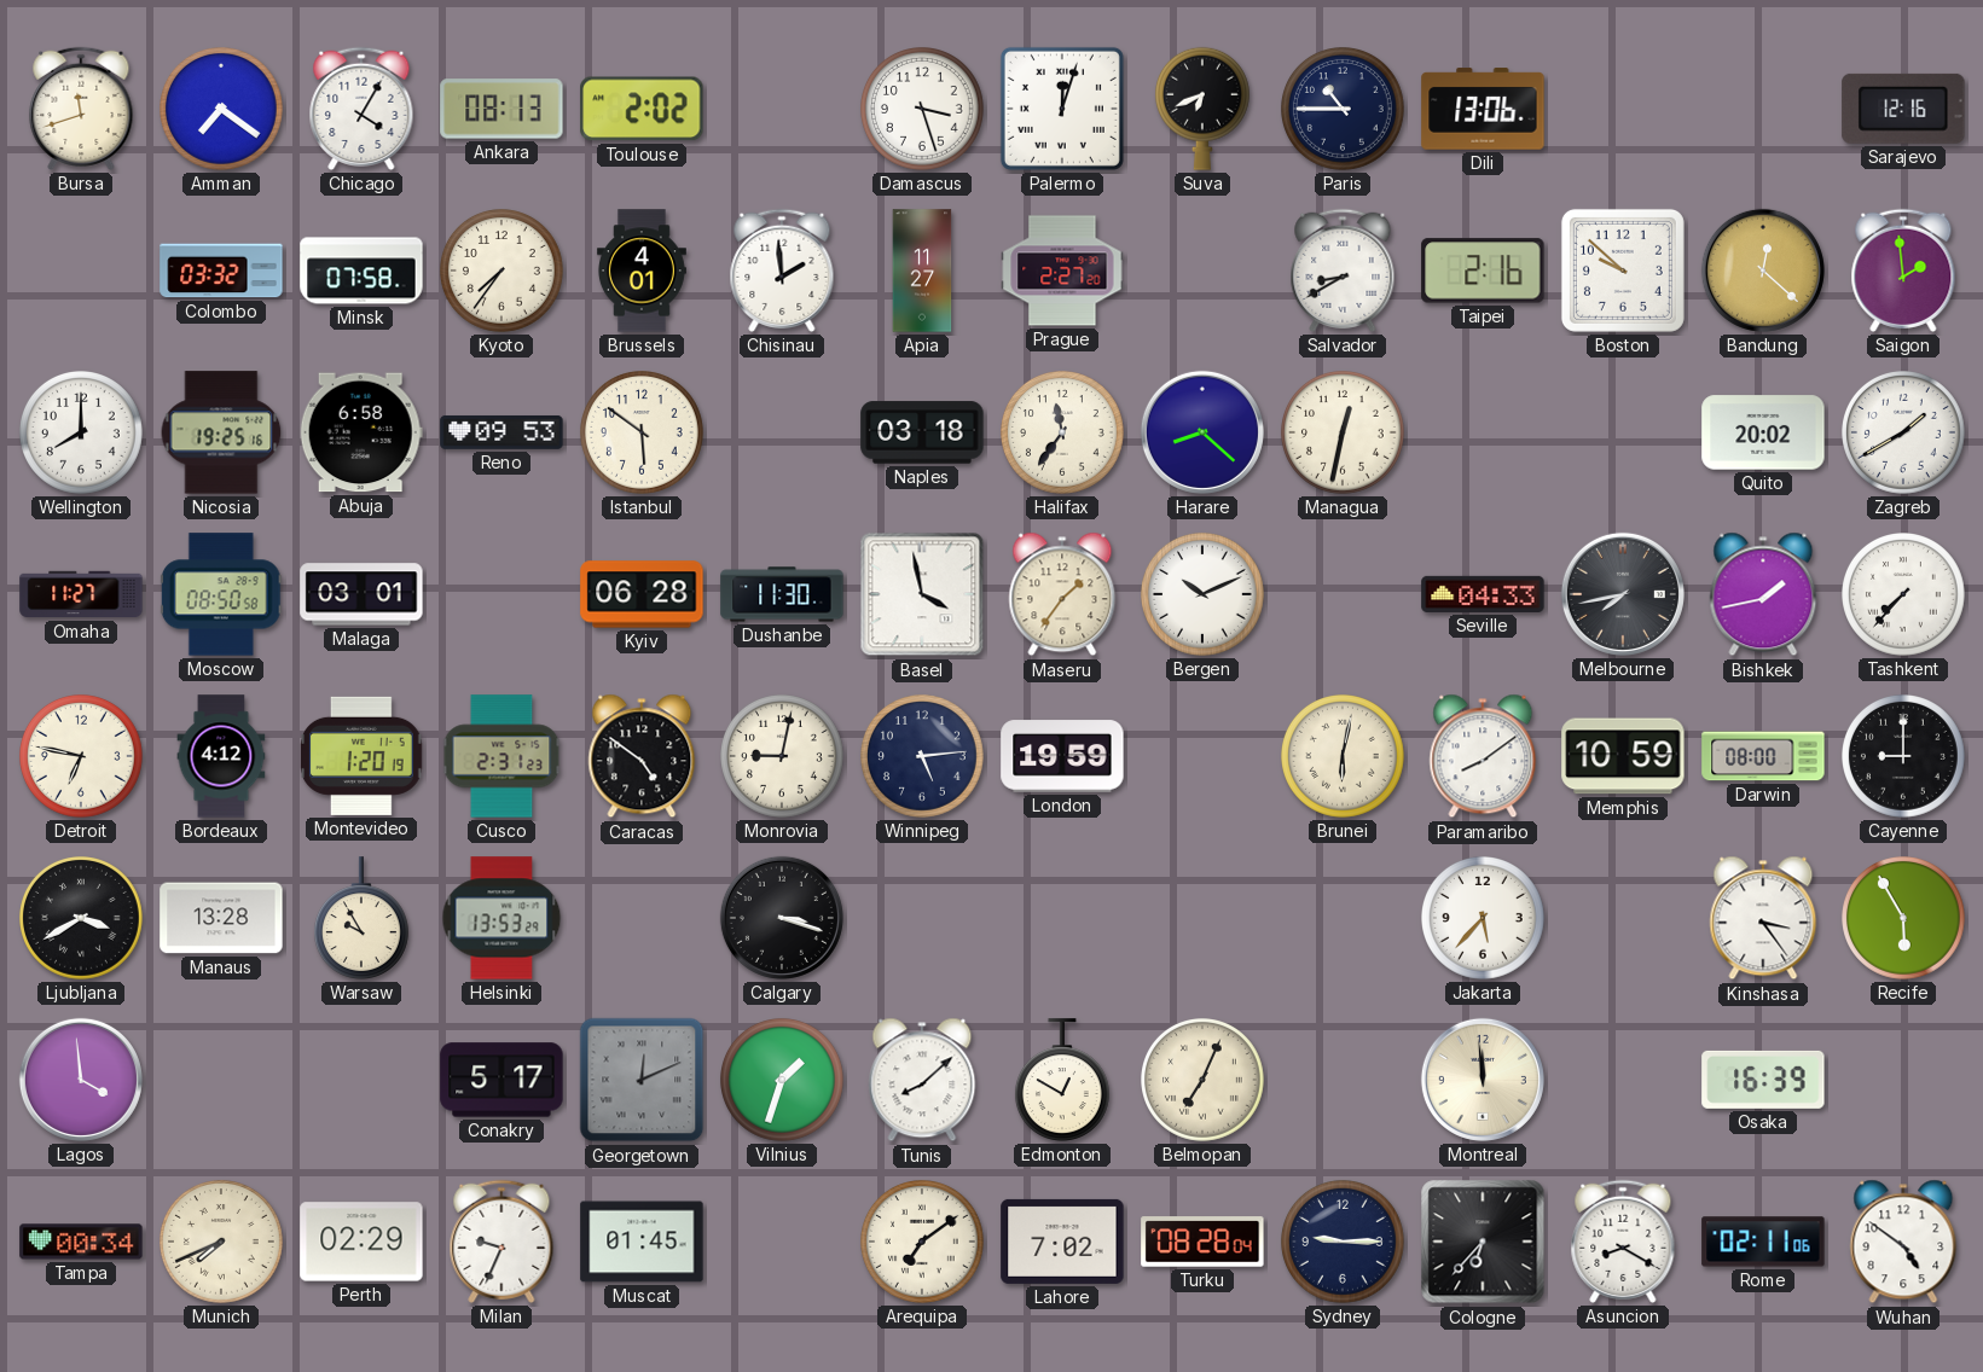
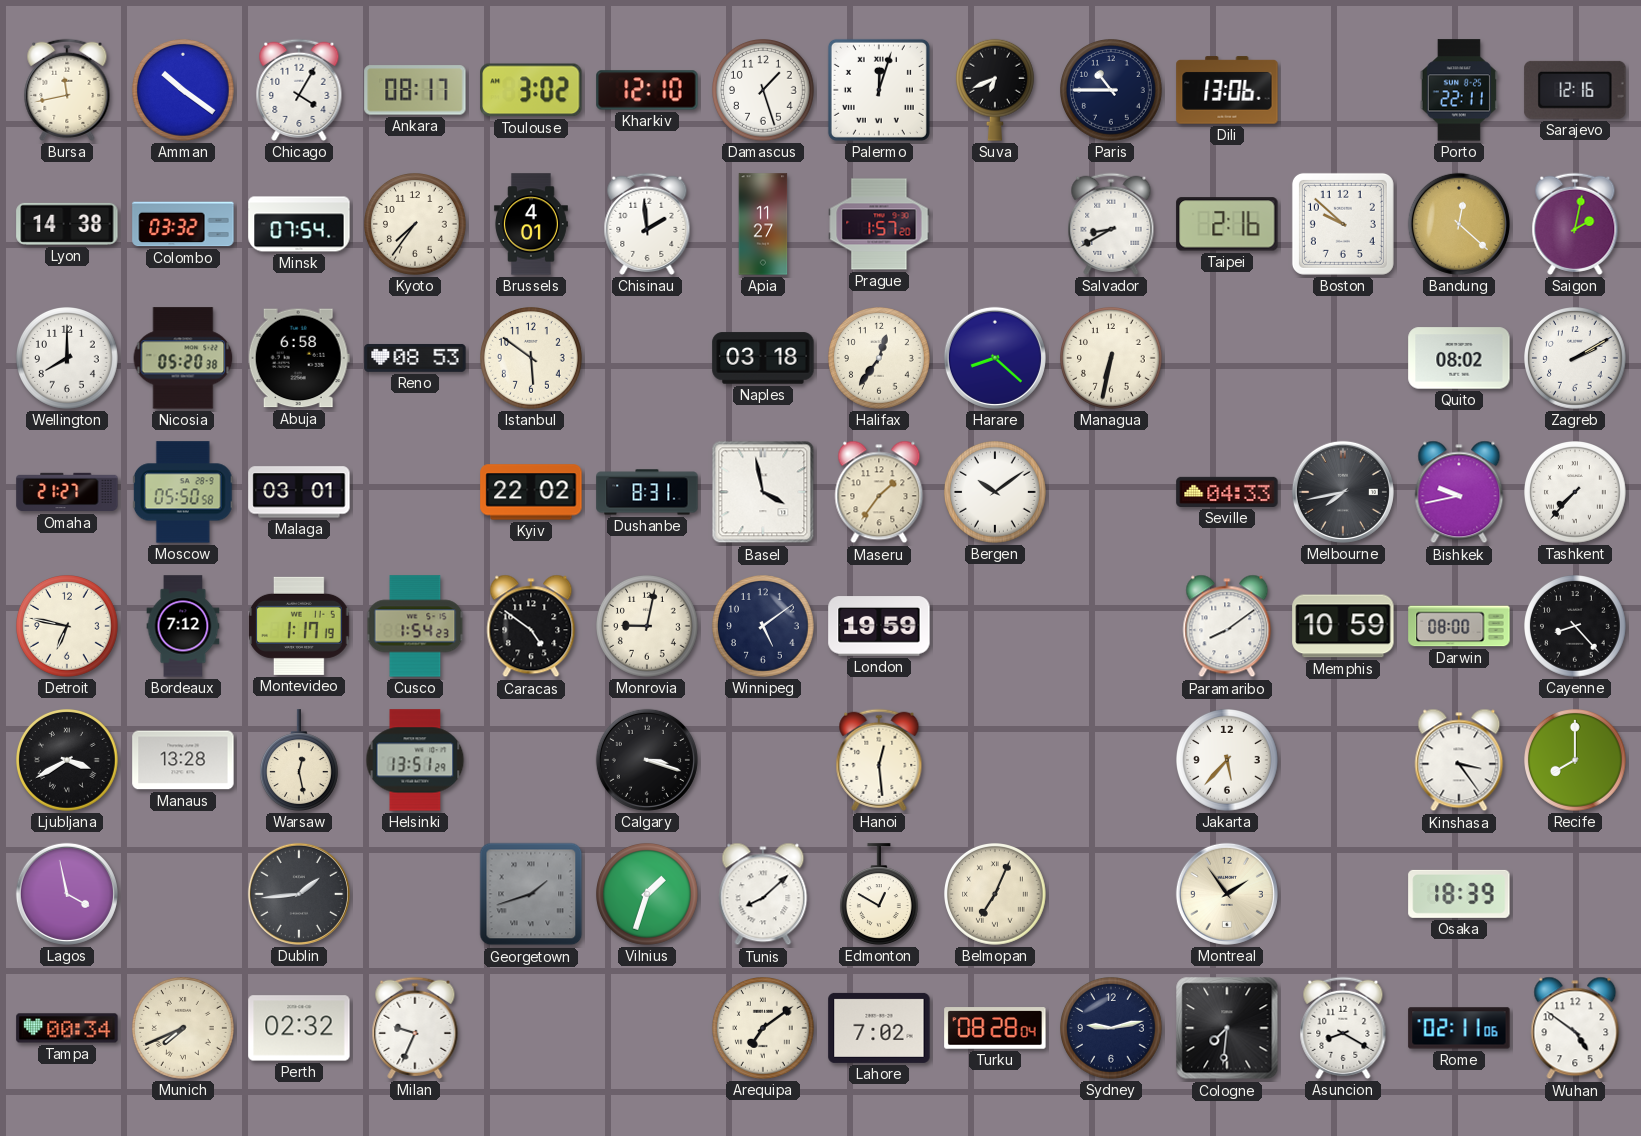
Bursa: 11:42 -> 11:43
Amman: 7:21 -> 10:21
Ankara: 08:13 -> 08:17
Toulouse: 2:02 -> 3:02
Kharkiv: none -> 12:10
Damascus: 3:27 -> 1:27
Porto: none -> 22:11
Lyon: none -> 14:38
Minsk: 07:58 -> 07:54
Prague: 2:27 -> 1:57
Saigon: 1:59 -> 2:02
Nicosia: 19:25 -> 05:20
Reno: 09:53 -> 08:53
Halifax: 11:36 -> 12:36
Managua: 12:32 -> 6:32
Quito: 20:02 -> 08:02
Zagreb: 1:40 -> 2:10
Omaha: 11:27 -> 21:27
Moscow: 08:50 -> 05:50
Kyiv: 06:28 -> 22:02
Dushanbe: 11:30 -> 8:31
Bergen: 10:11 -> 10:09
Bishkek: 1:43 -> 9:43
Bordeaux: 4:12 -> 7:12
Montevideo: 1:20 -> 1:17
Cusco: 2:31 -> 1:54
Winnipeg: 5:14 -> 5:09
Brunei: 6:02 -> none
Cayenne: 9:00 -> 8:23
Warsaw: 9:55 -> 12:28
Helsinki: 13:53 -> 13:51
Hanoi: none -> 12:29
Recife: 5:55 -> 8:00
Lagos: 3:59 -> 3:58
Dublin: none -> 1:44
Conakry: 5:17 -> none
Georgetown: 12:11 -> 1:42
Montreal: 11:59 -> 1:54
Osaka: 16:39 -> 18:39
Perth: 02:29 -> 02:32
Muscat: 01:45 -> none
Sydney: 9:15 -> 9:13
Cologne: 6:37 -> 7:31
